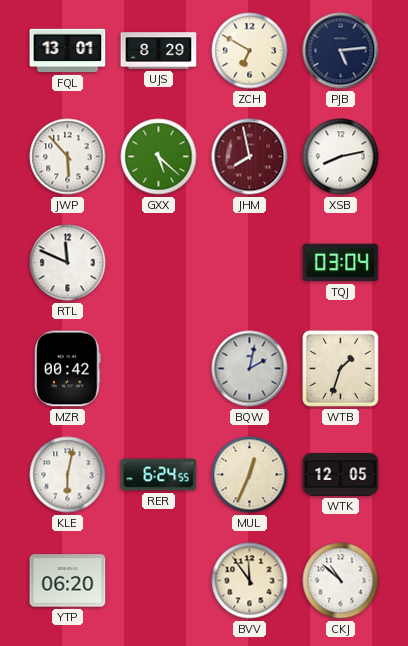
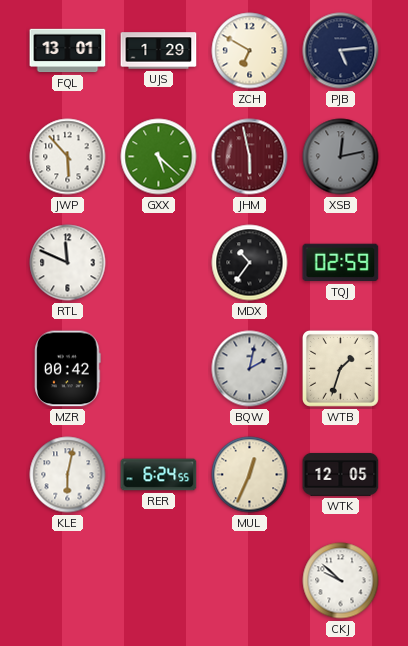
UJS: 8:29 -> 1:29
JHM: 7:58 -> 5:58
XSB: 8:13 -> 12:13
XSB dial: white -> grey
MDX: none -> 10:36
TQJ: 03:04 -> 02:59
YTP: 06:20 -> none
BVV: 11:54 -> none
CKJ: 10:52 -> 9:52
